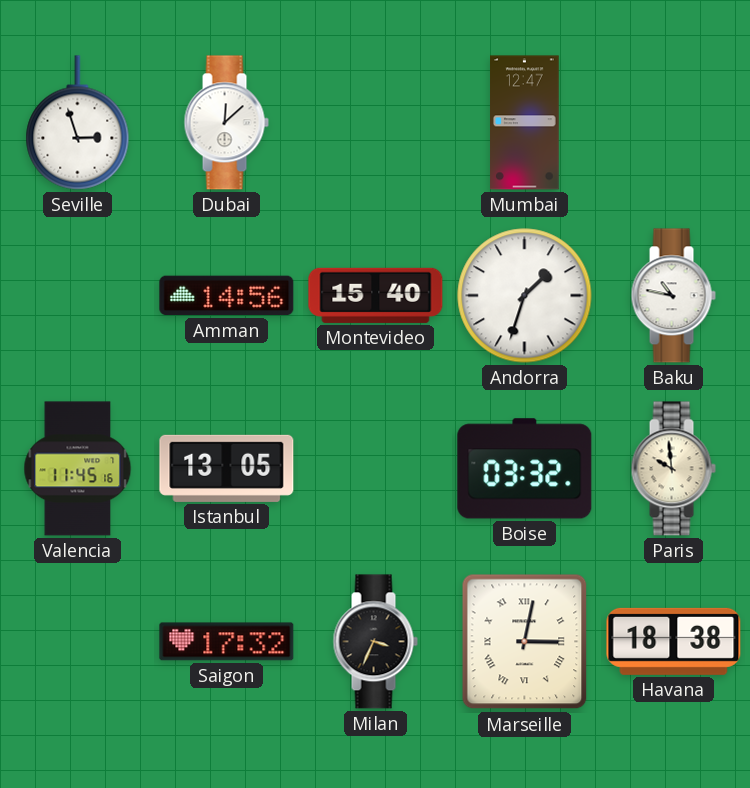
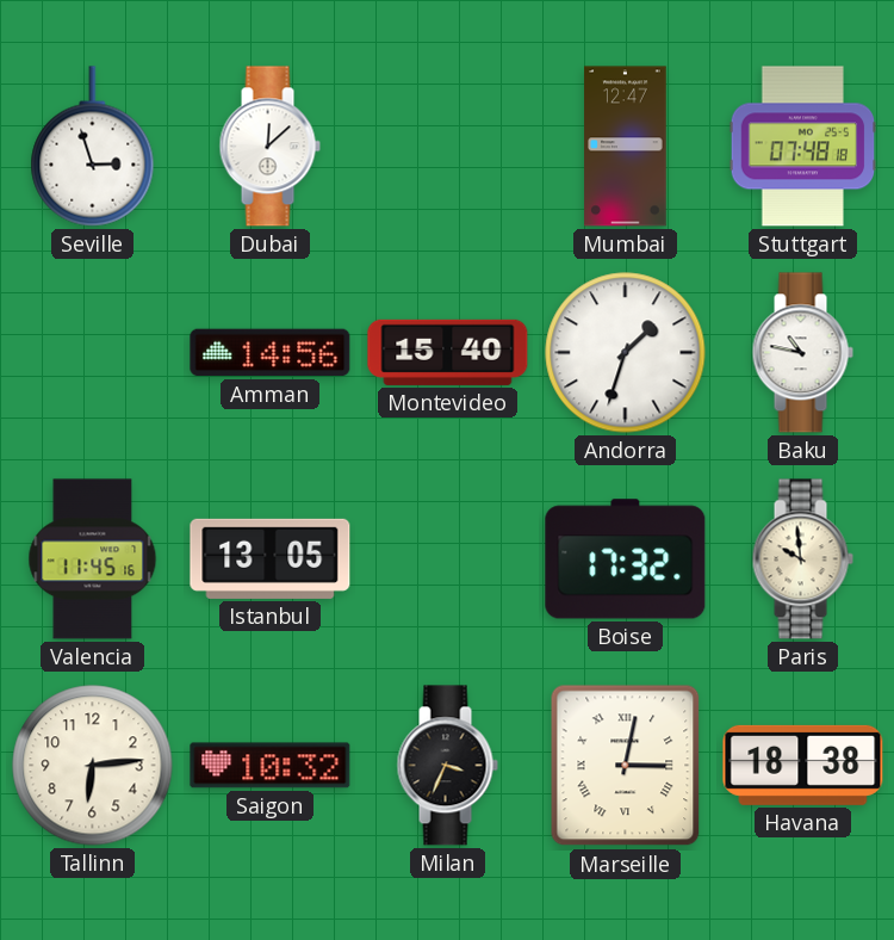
Stuttgart: none -> 07:48
Boise: 03:32 -> 17:32
Tallinn: none -> 6:14
Saigon: 17:32 -> 10:32
